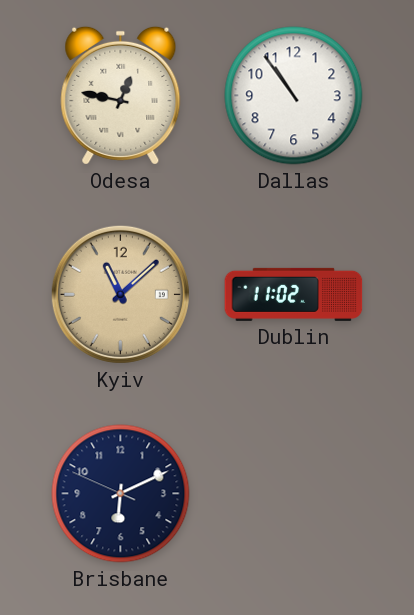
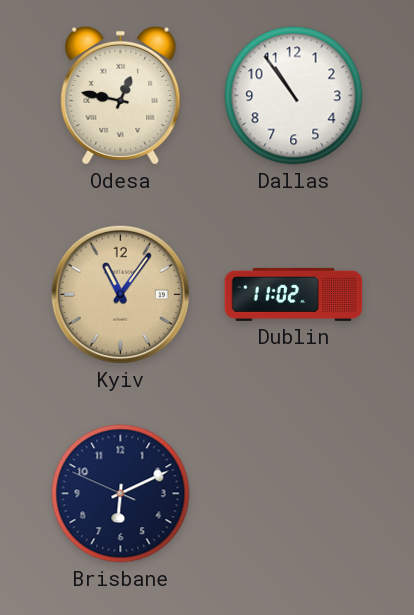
Kyiv: 11:08 -> 11:06
